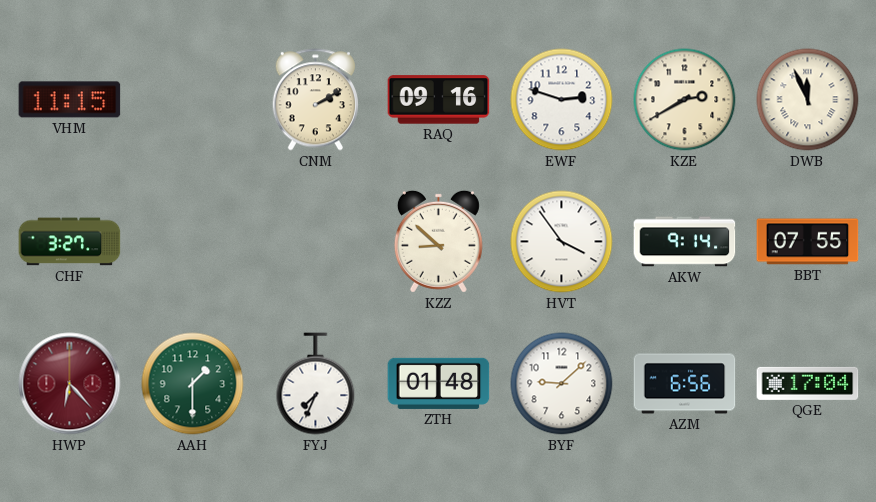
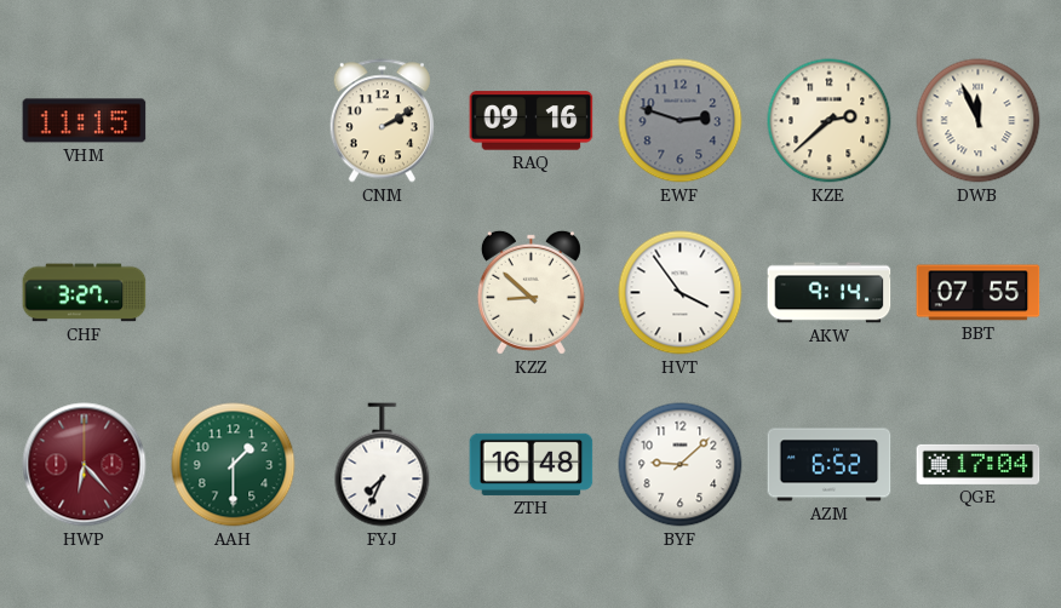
EWF dial: white -> grey
KZE: 2:40 -> 2:38
ZTH: 01:48 -> 16:48
AZM: 6:56 -> 6:52
